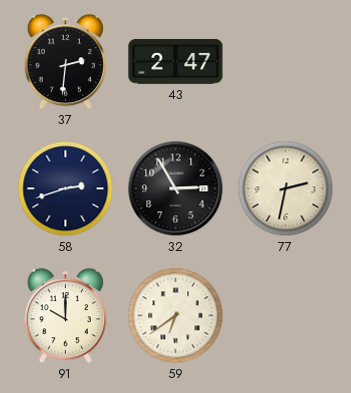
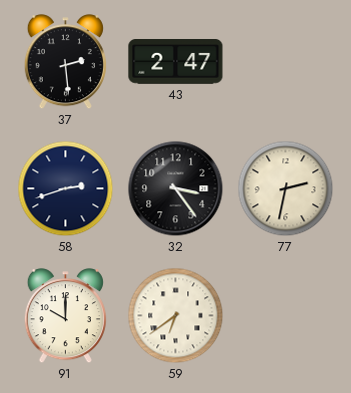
37: 2:31 -> 2:29
32: 2:55 -> 3:24
